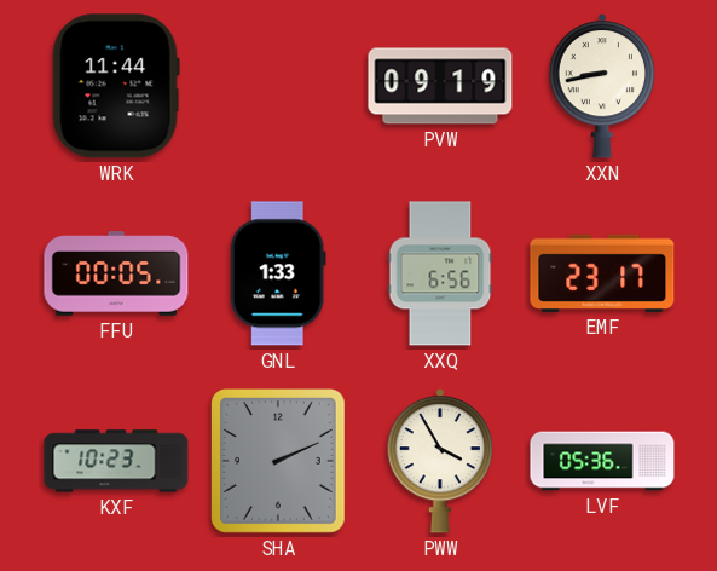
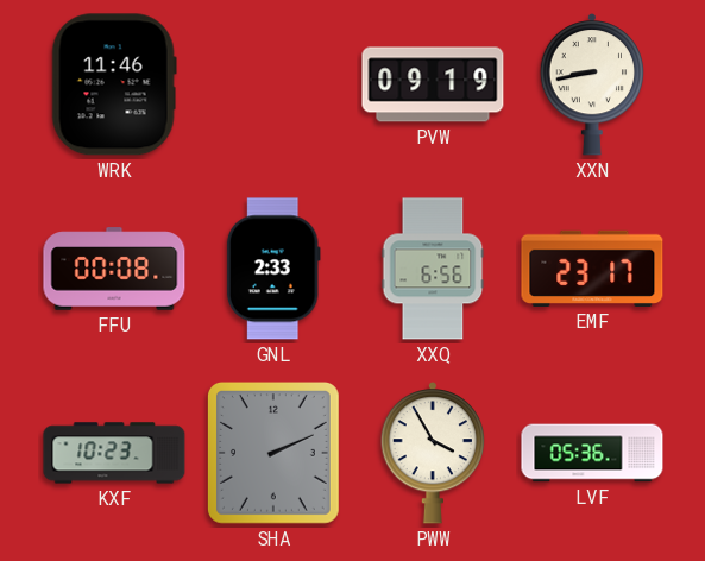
WRK: 11:44 -> 11:46
FFU: 00:05 -> 00:08
GNL: 1:33 -> 2:33
